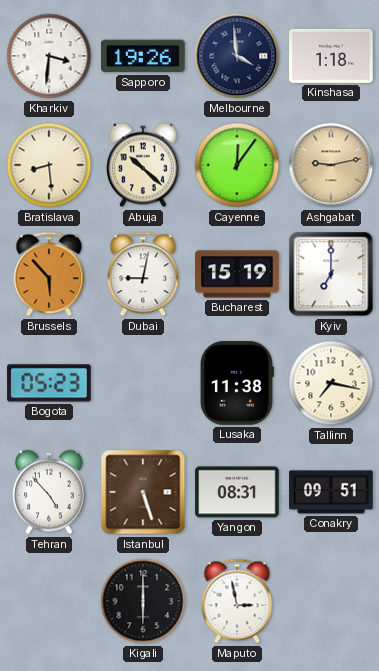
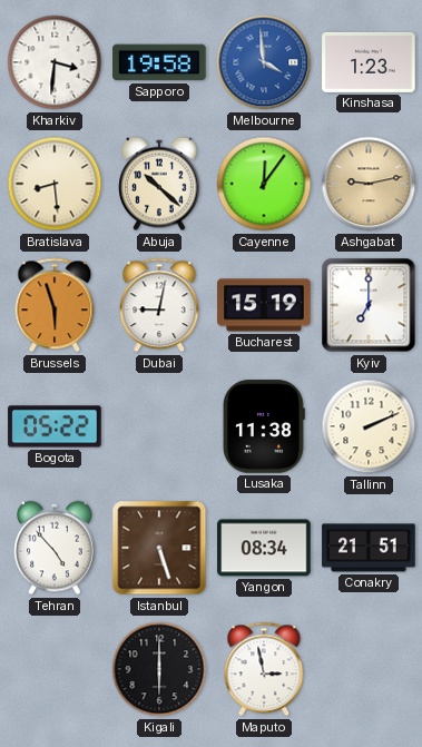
Sapporo: 19:26 -> 19:58
Melbourne dial: navy -> blue
Kinshasa: 1:18 -> 1:23
Brussels: 5:53 -> 5:57
Bogota: 05:23 -> 05:22
Tallinn: 7:17 -> 2:11
Yangon: 08:31 -> 08:34
Conakry: 09:51 -> 21:51
